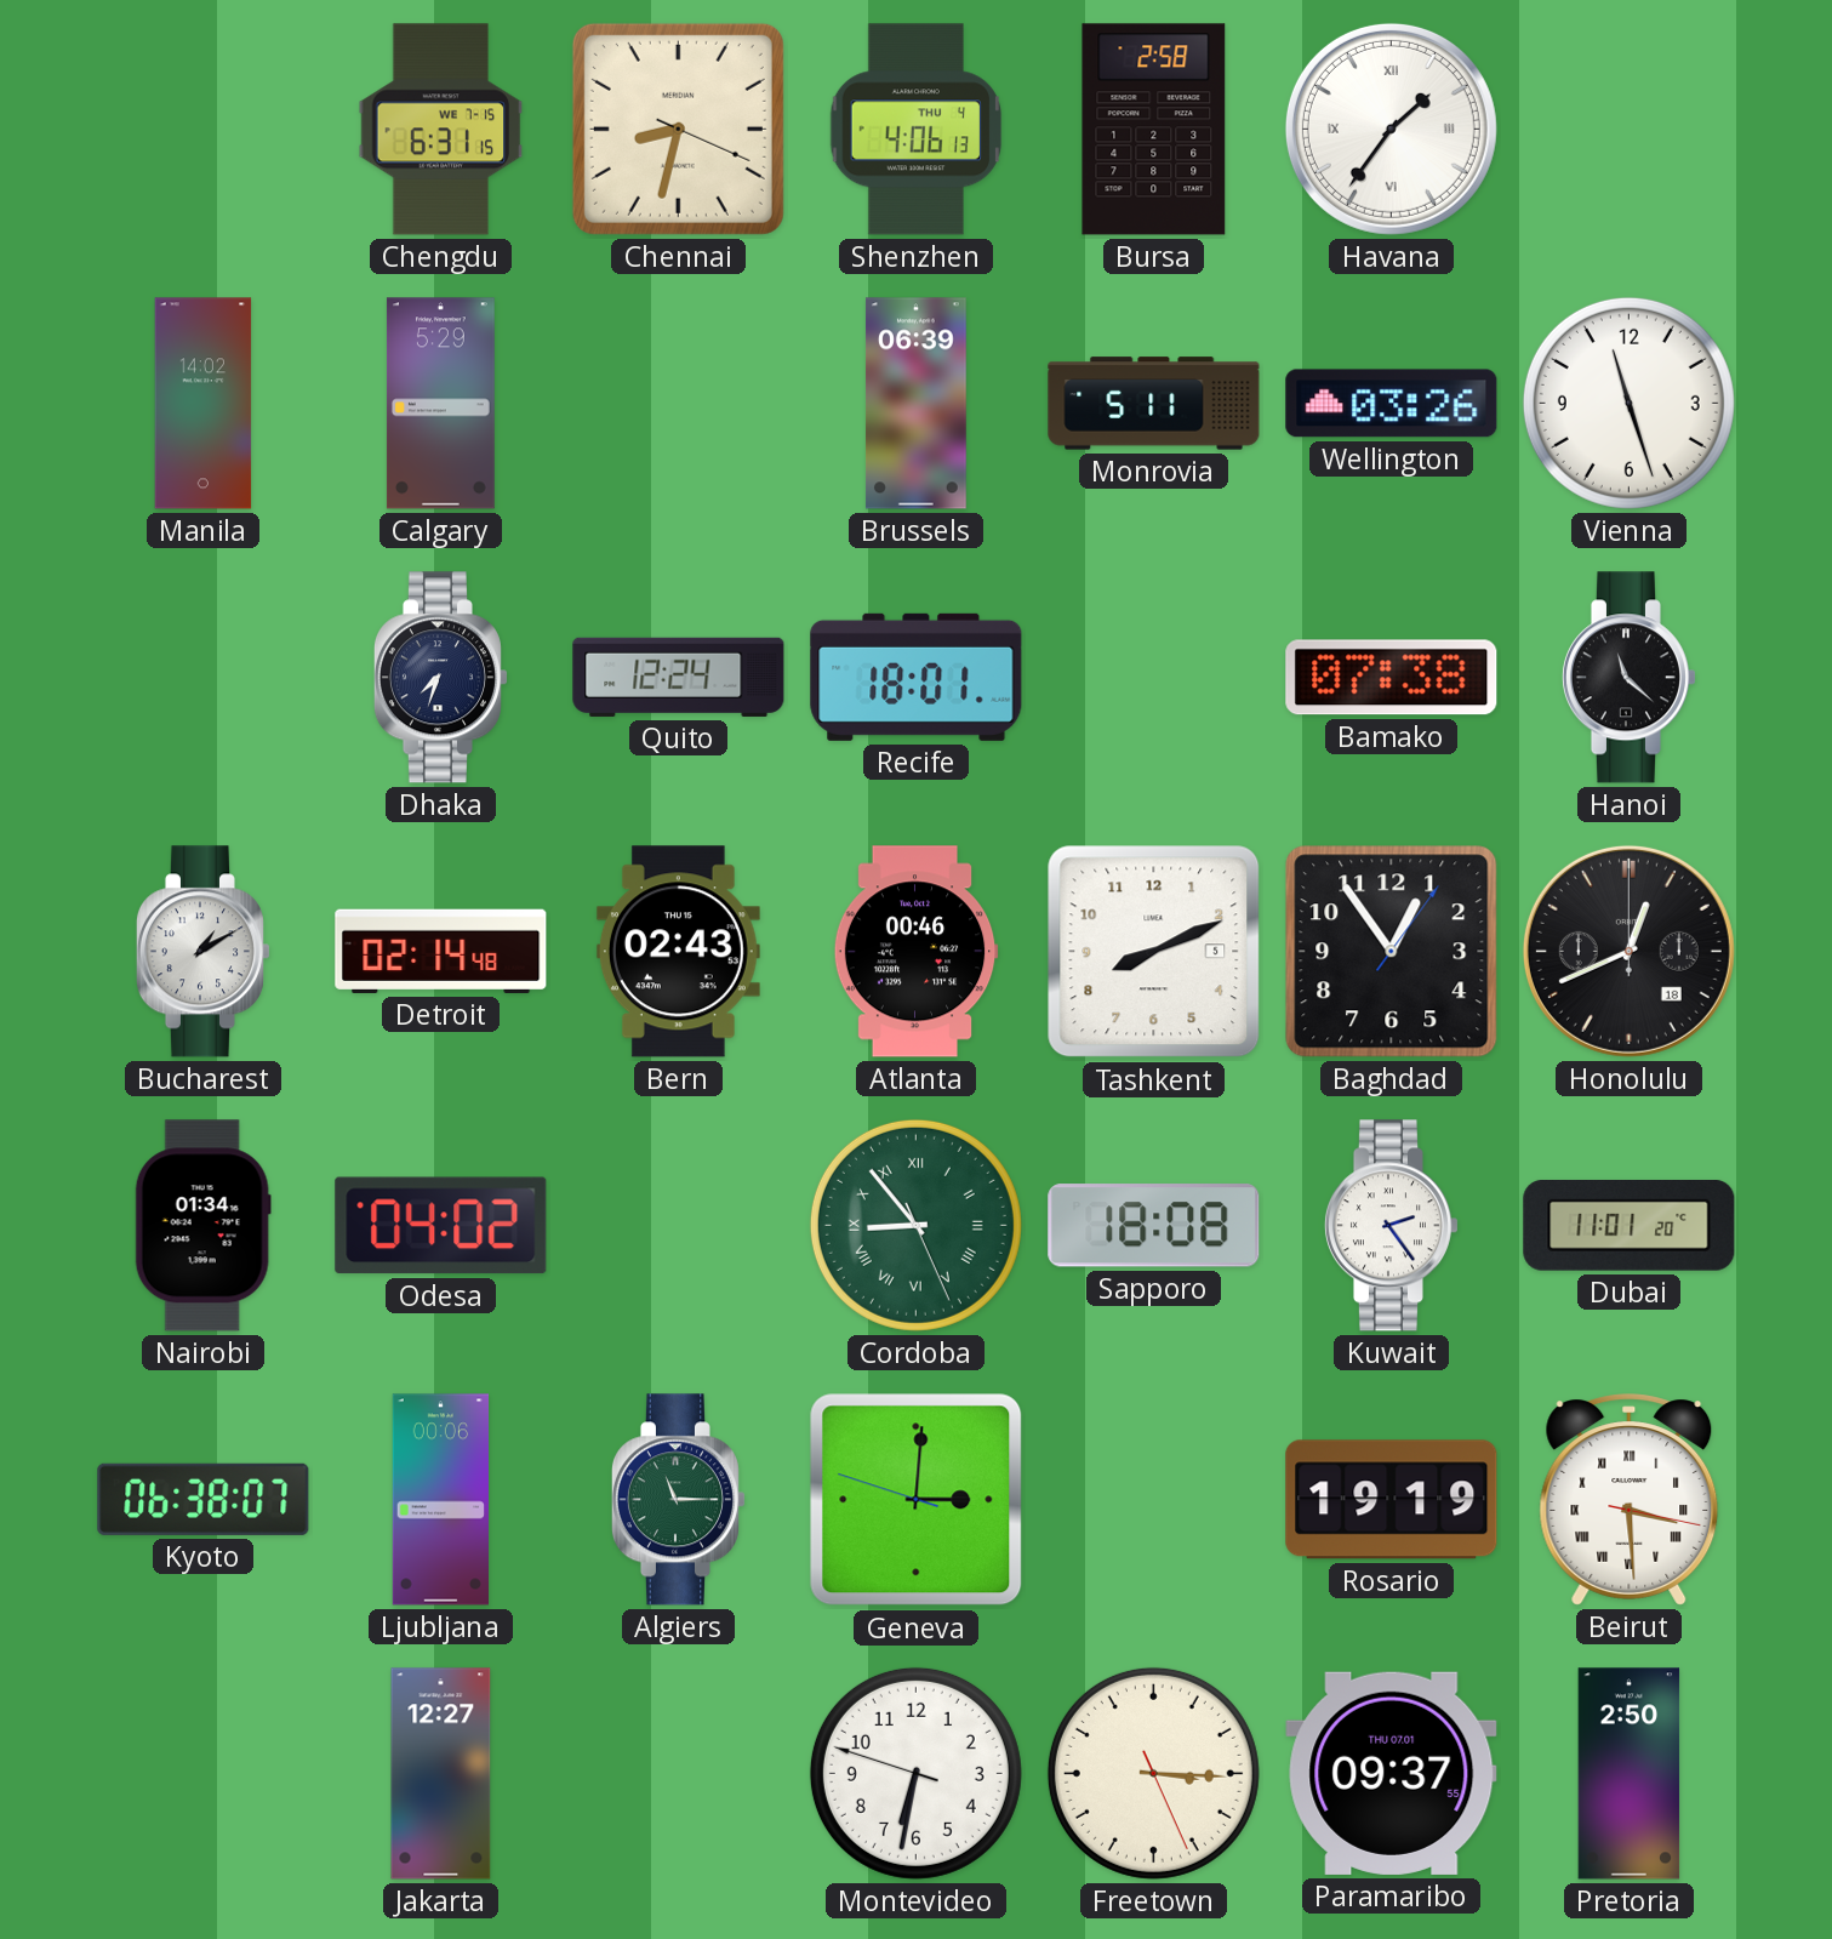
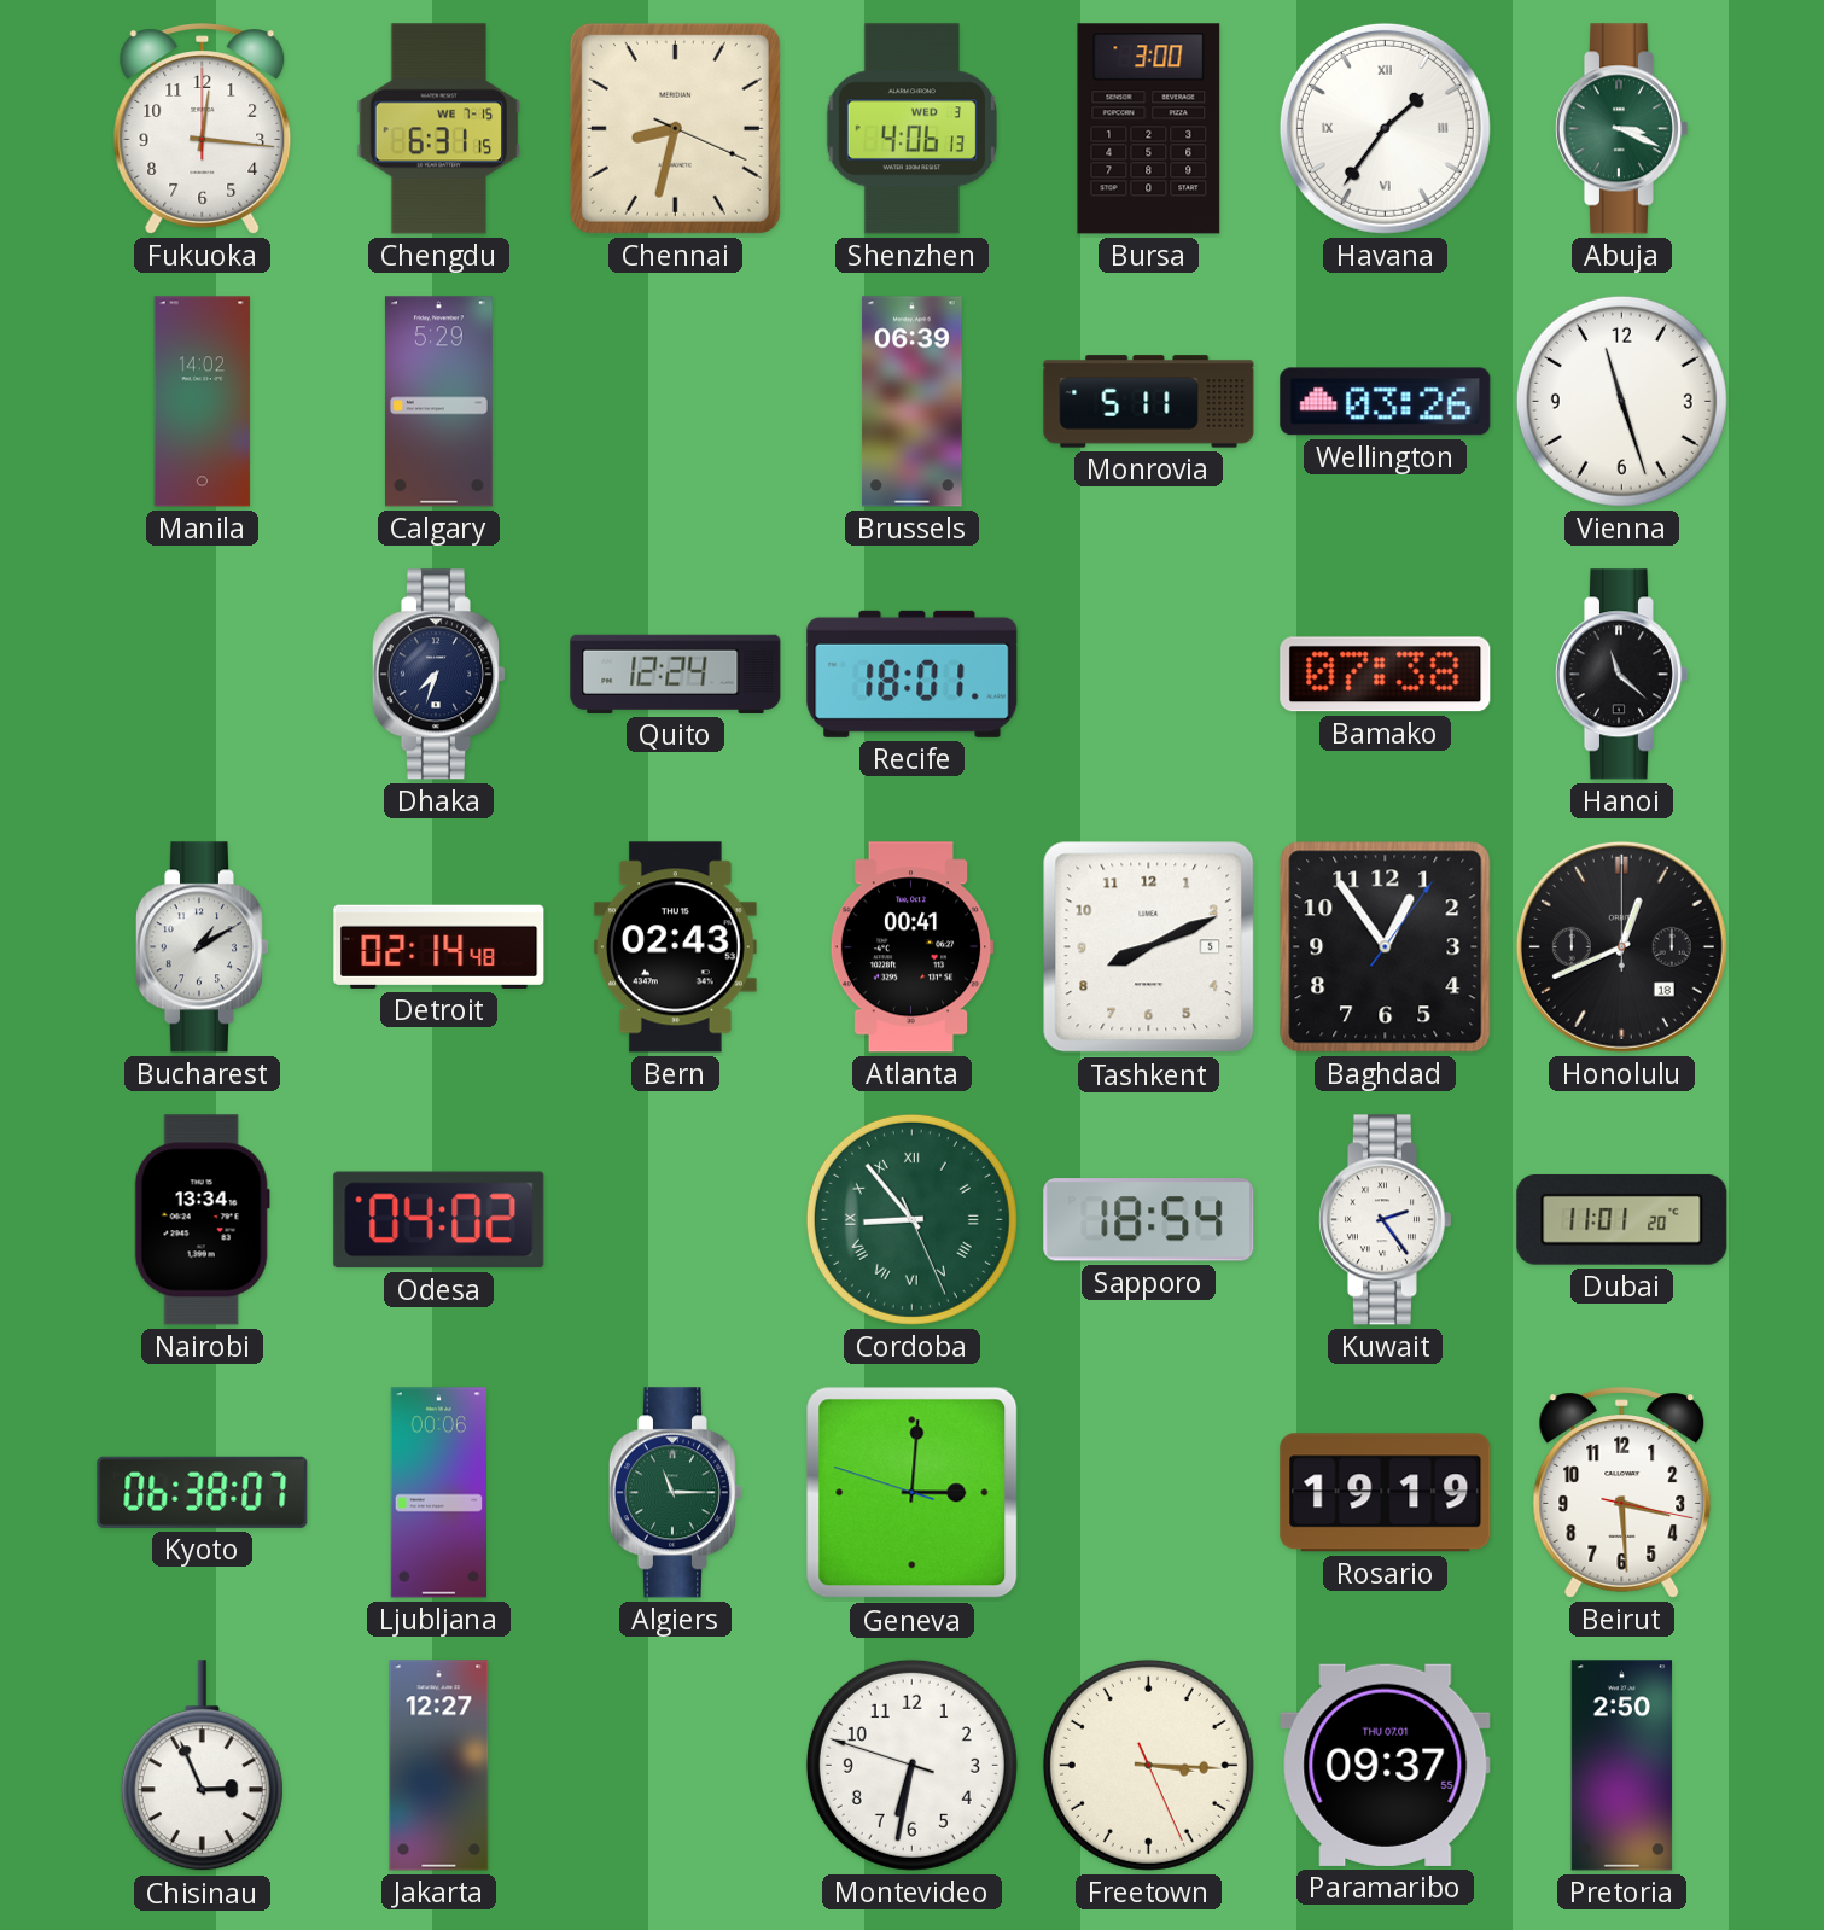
Fukuoka: none -> 12:16
Shenzhen date: THU 4 -> WED 3
Bursa: 2:58 -> 3:00
Abuja: none -> 3:19
Atlanta: 00:46 -> 00:41
Nairobi: 01:34 -> 13:34
Sapporo: 18:08 -> 18:54
Beirut numerals: Roman -> Arabic
Chisinau: none -> 2:56
